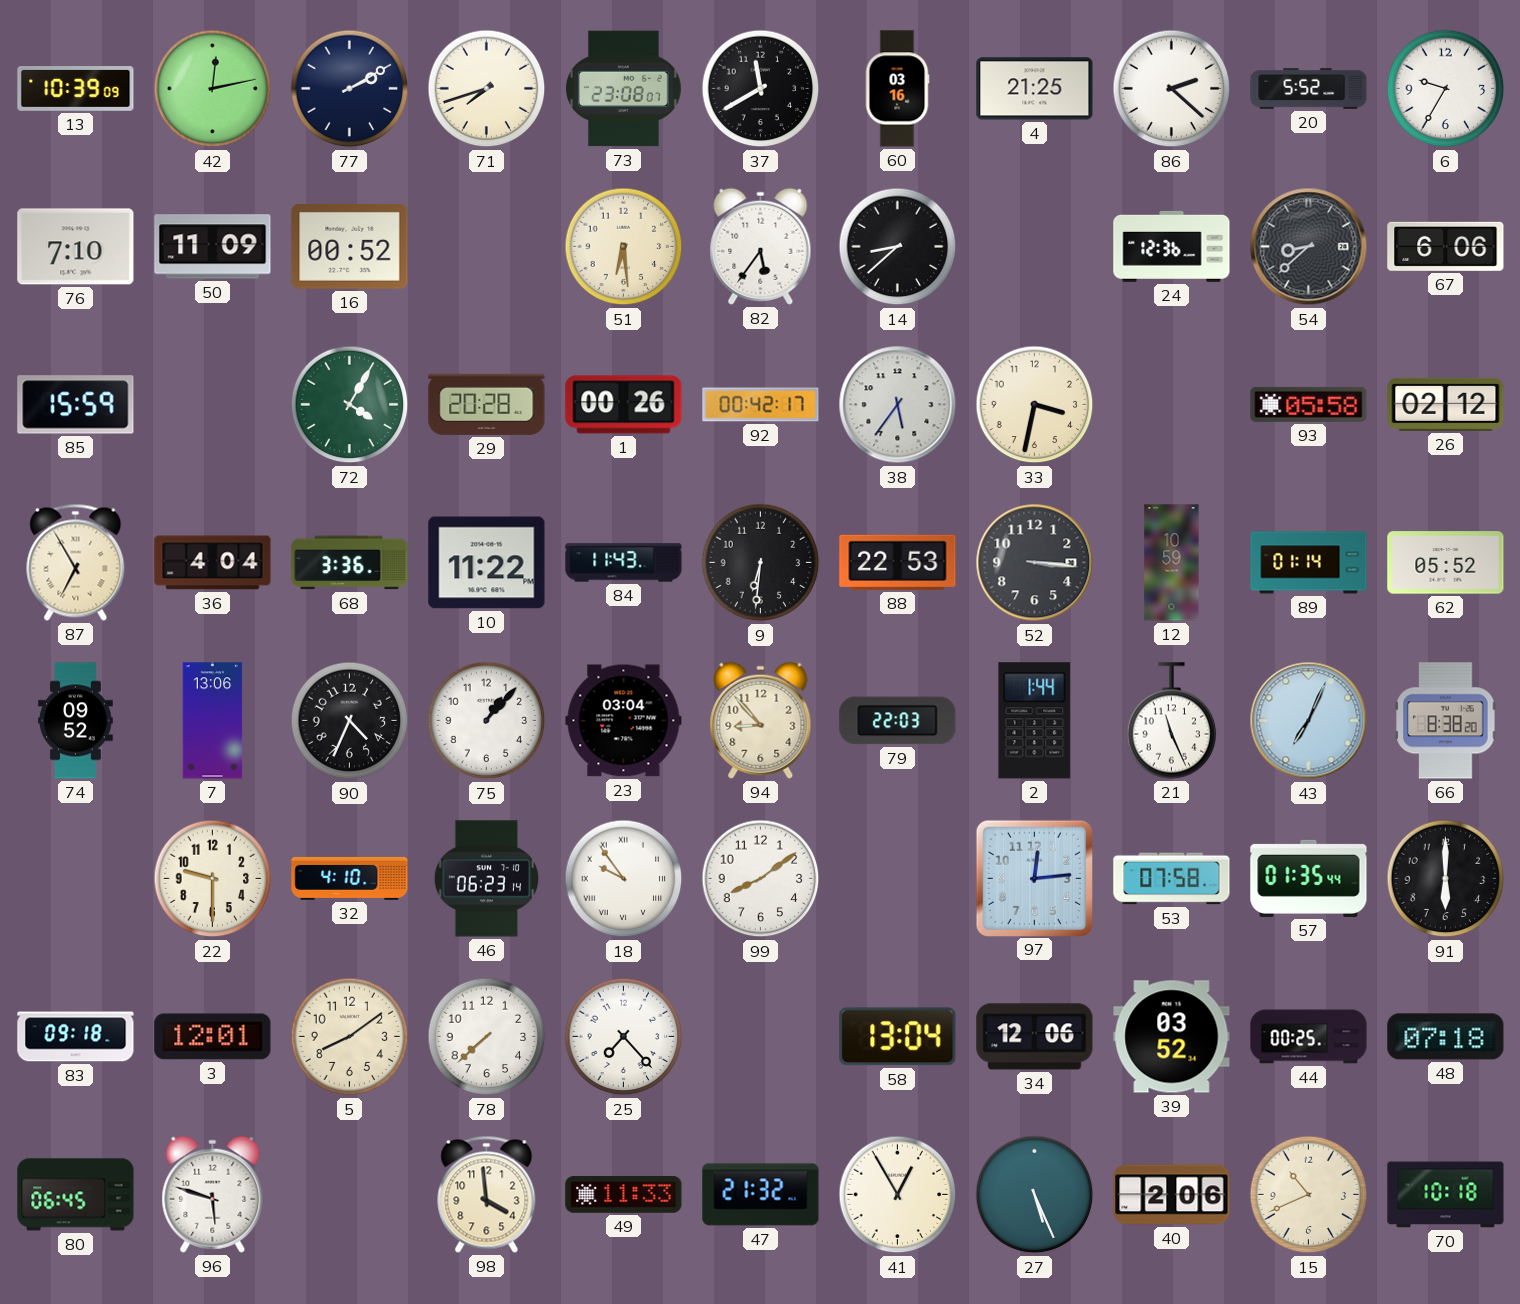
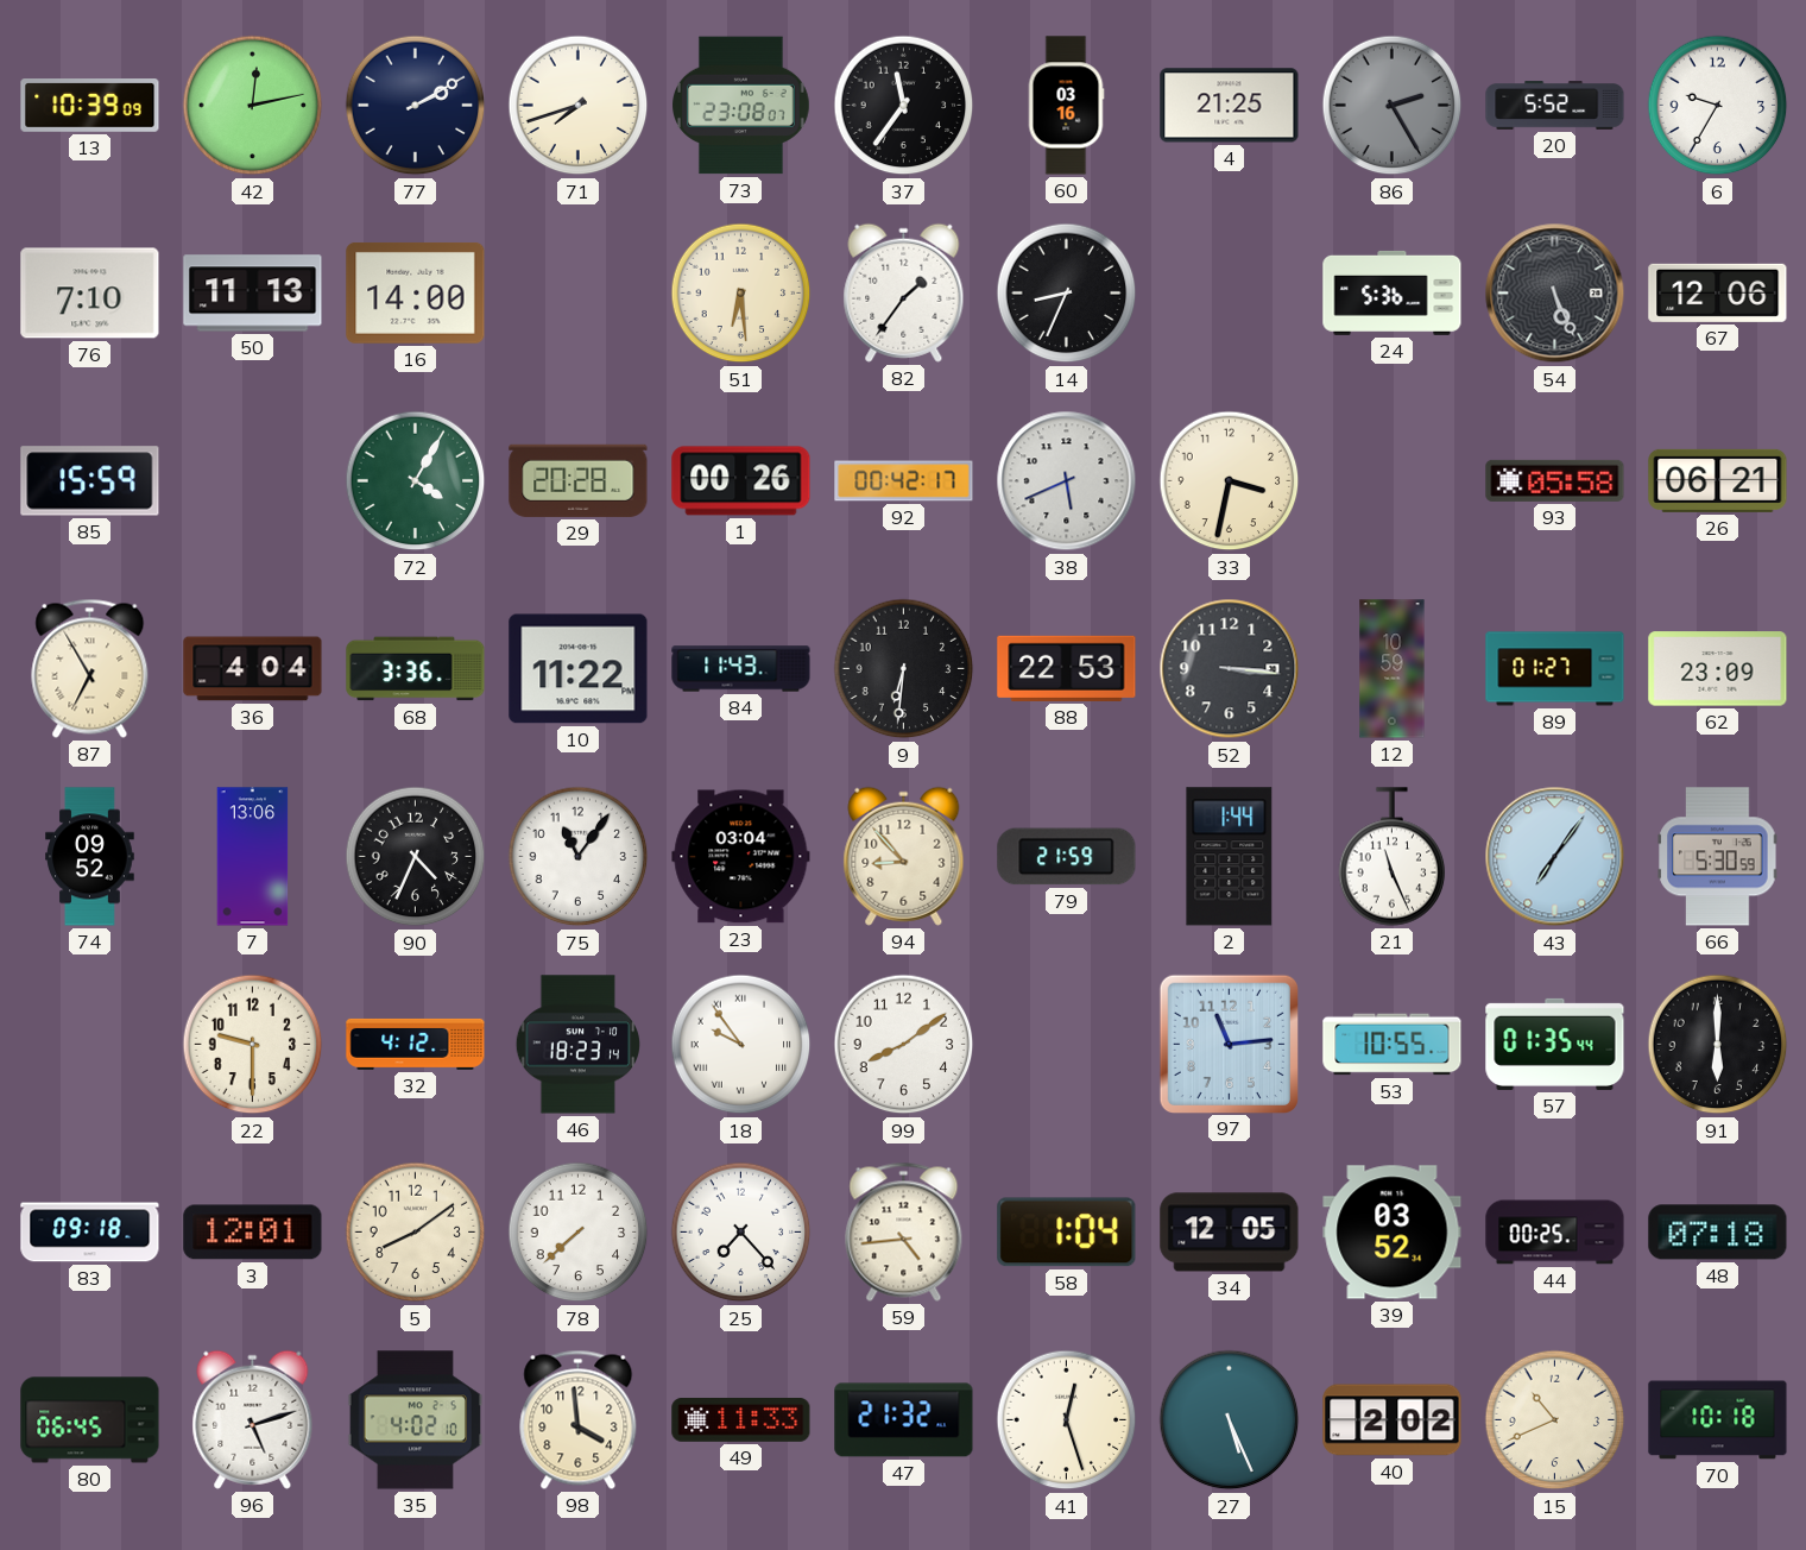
37: 11:40 -> 11:36
86: 2:22 -> 2:25
86 dial: white -> grey
50: 11:09 -> 11:13
16: 00:52 -> 14:00
82: 5:36 -> 1:36
14: 8:38 -> 8:34
24: 12:36 -> 5:36
54: 8:38 -> 5:26
67: 6:06 -> 12:06
38: 5:36 -> 5:41
26: 02:12 -> 06:21
89: 01:14 -> 01:27
62: 05:52 -> 23:09
75: 1:07 -> 11:06
79: 22:03 -> 21:59
43: 7:04 -> 7:06
66: 8:38 -> 5:30
32: 4:10 -> 4:12
46: 06:23 -> 18:23
97: 12:14 -> 11:14
53: 07:58 -> 10:55
59: none -> 4:44
58: 13:04 -> 1:04
34: 12:06 -> 12:05
96: 5:48 -> 5:12
35: none -> 4:02
41: 12:55 -> 12:27
40: 2:06 -> 2:02
